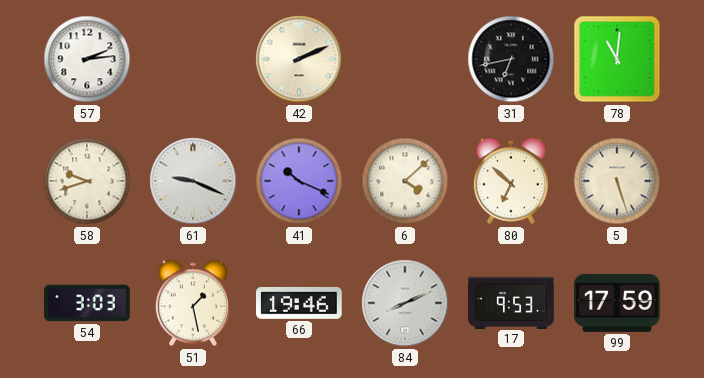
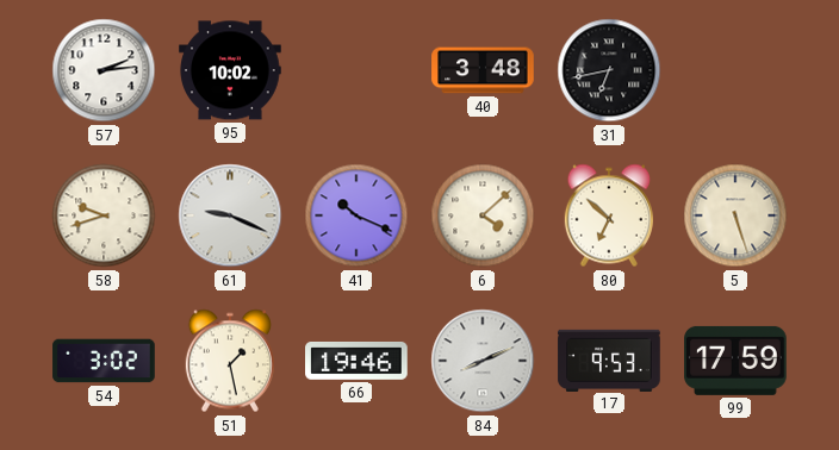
95: none -> 10:02
42: 2:11 -> none
40: none -> 3:48
78: 11:01 -> none
54: 3:03 -> 3:02
